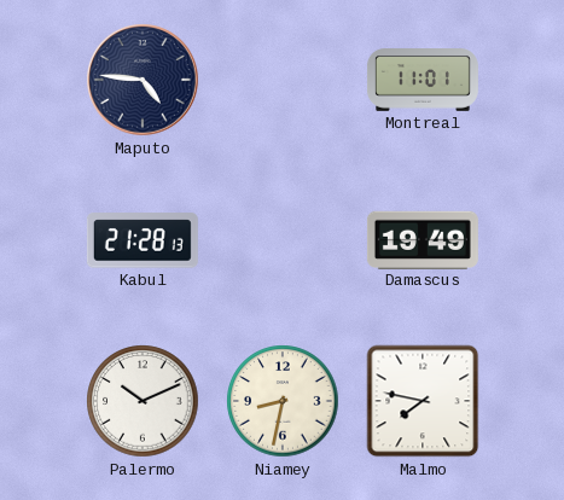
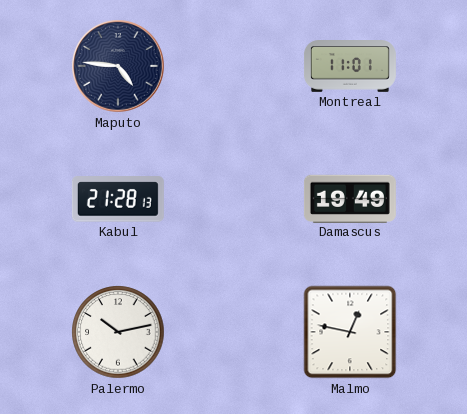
Palermo: 10:11 -> 10:13
Niamey: 8:32 -> none
Malmo: 7:47 -> 12:47
